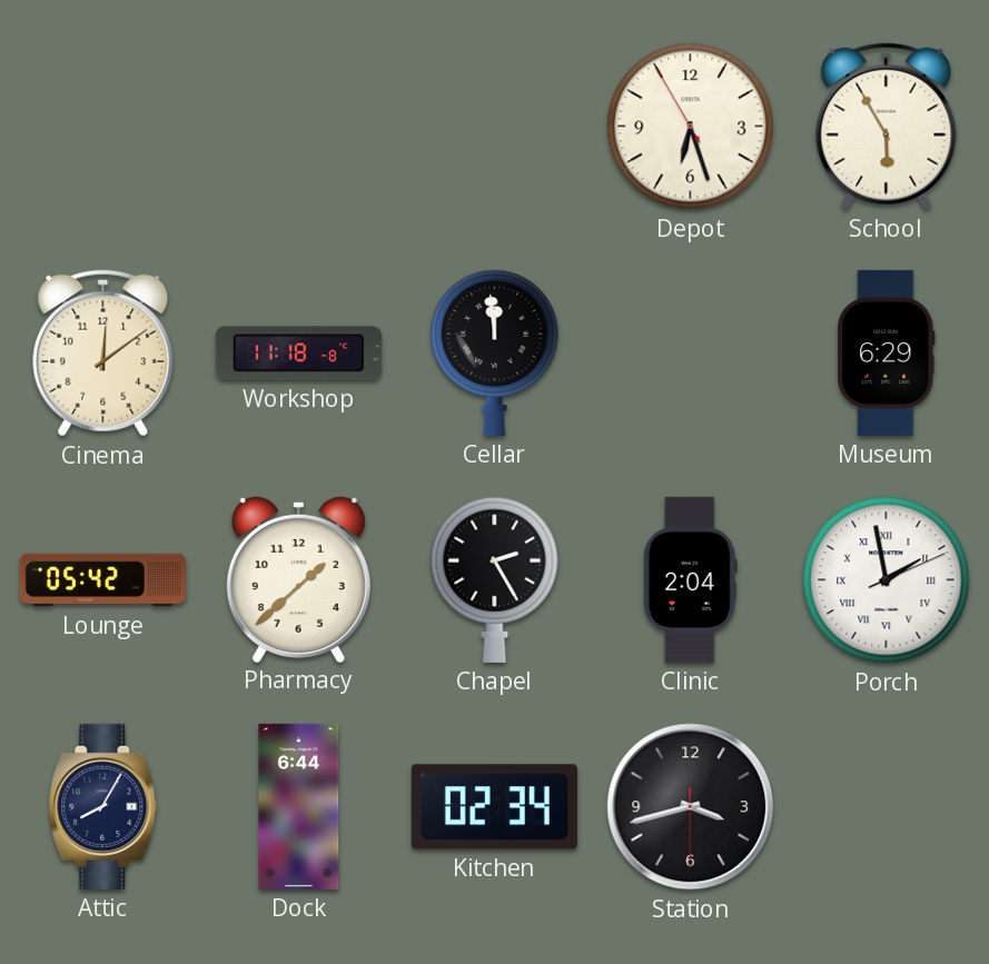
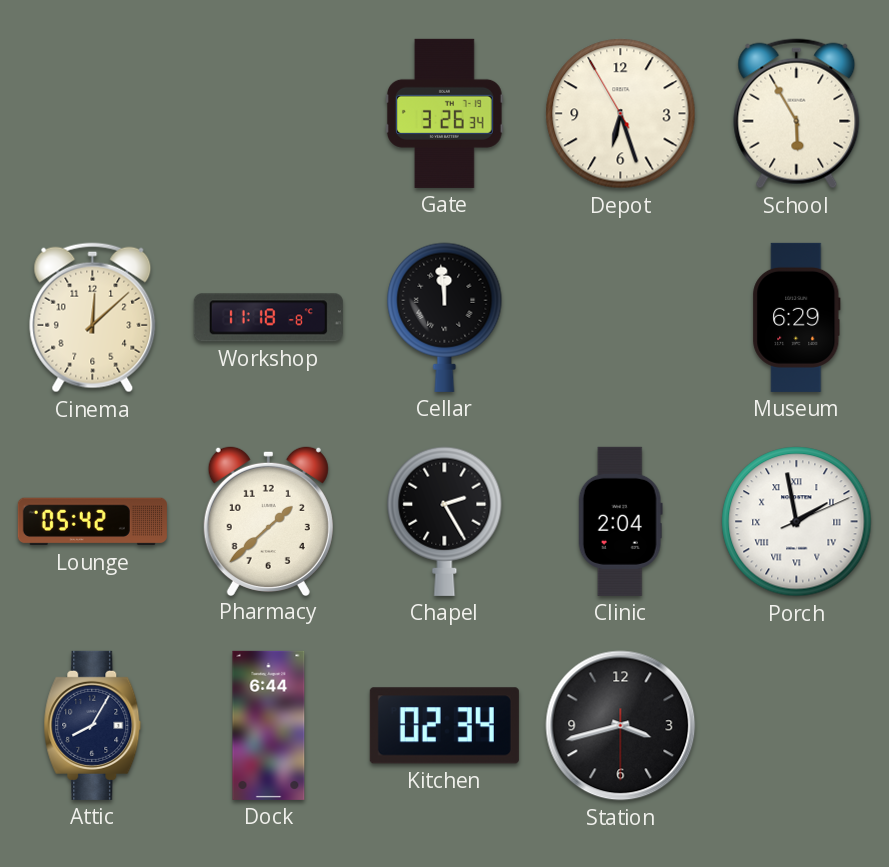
Gate: none -> 3:26
Cinema: 12:09 -> 12:08
